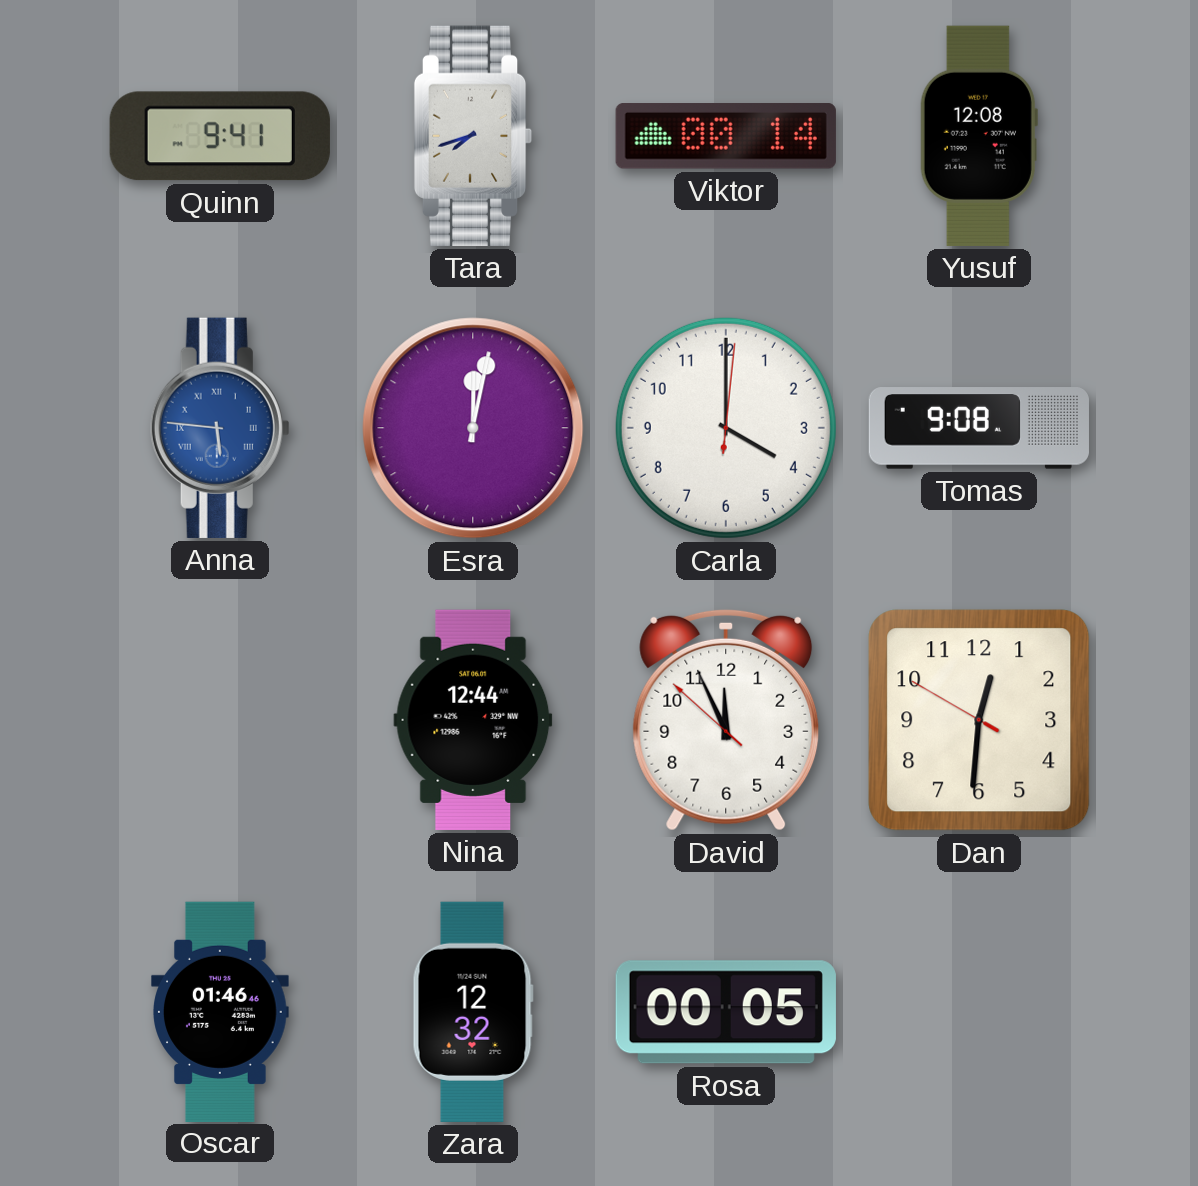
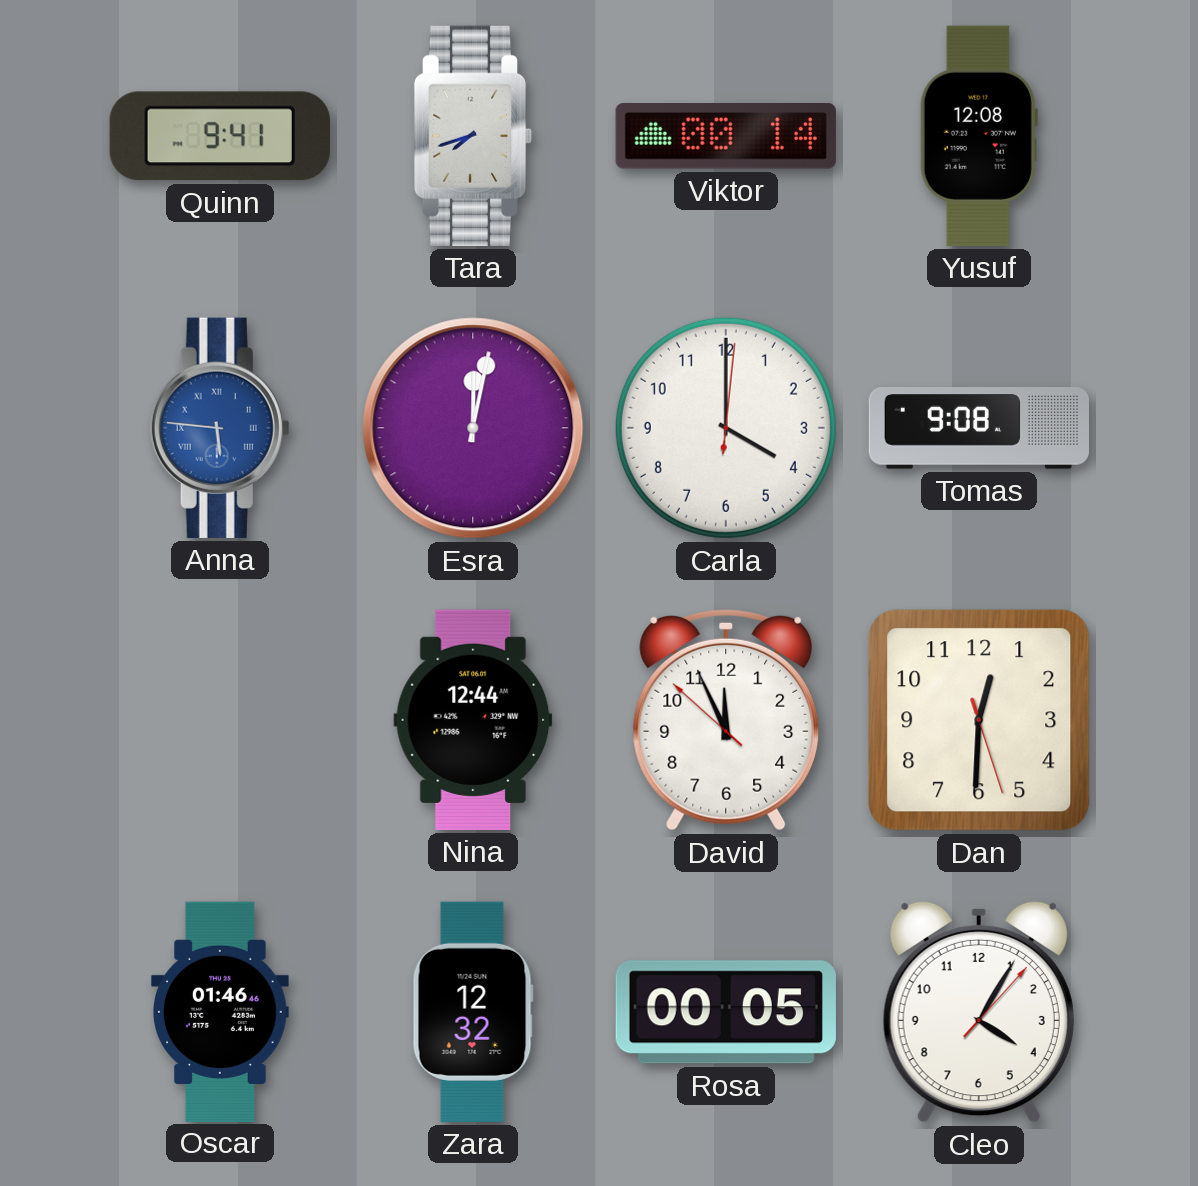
Dan: 12:30:50 -> 12:30:27
Cleo: none -> 4:05
